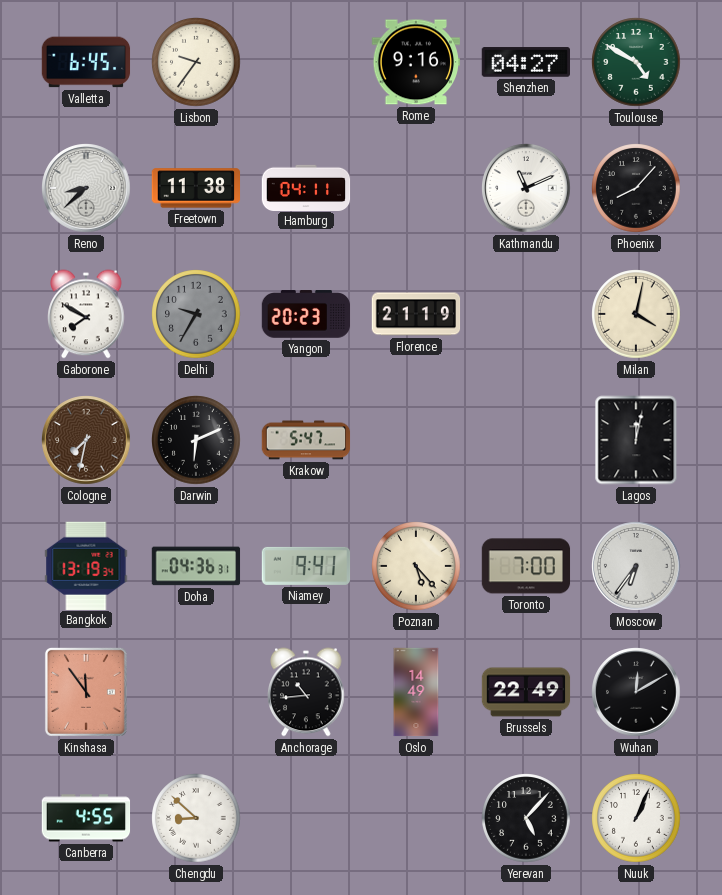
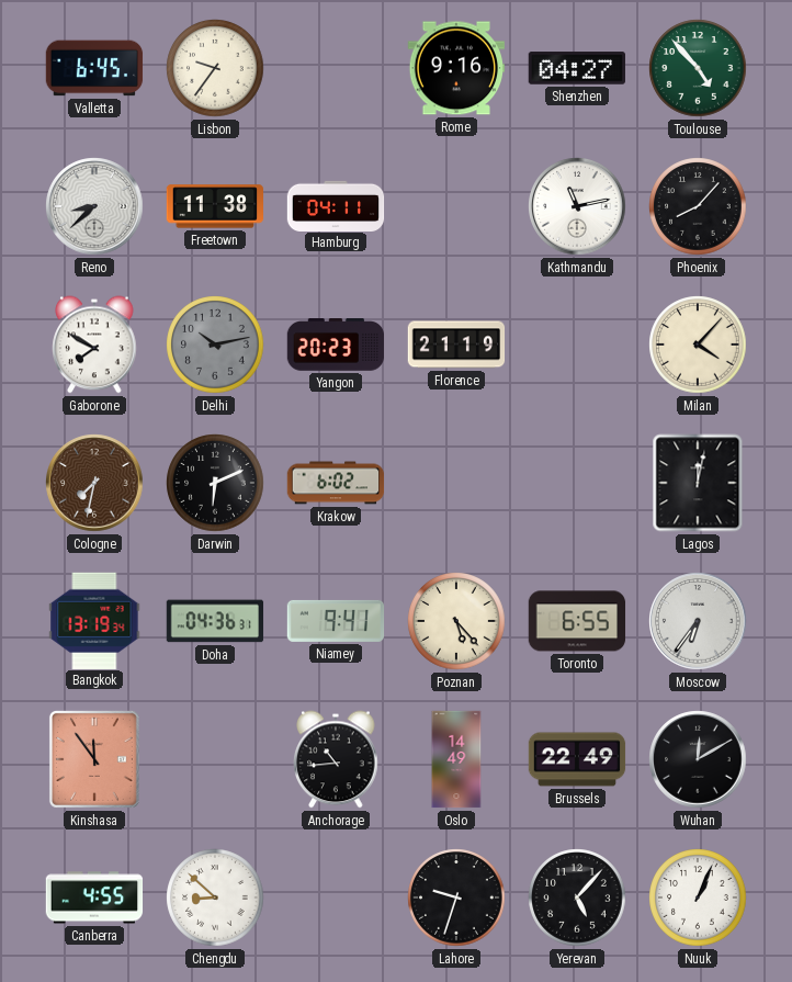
Toulouse: 4:50 -> 4:53
Kathmandu: 11:11 -> 11:13
Delhi: 9:35 -> 10:13
Milan: 4:02 -> 4:07
Krakow: 5:47 -> 6:02
Toronto: 7:00 -> 6:55
Lahore: none -> 9:33
